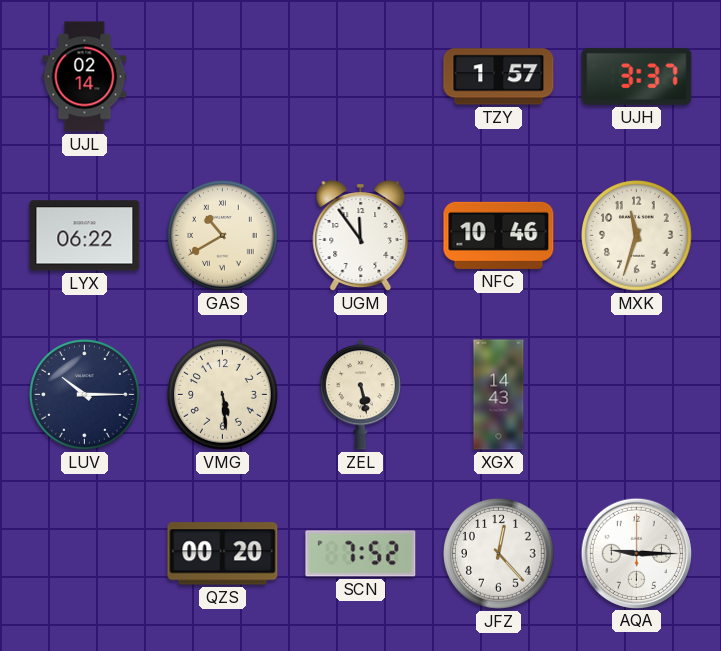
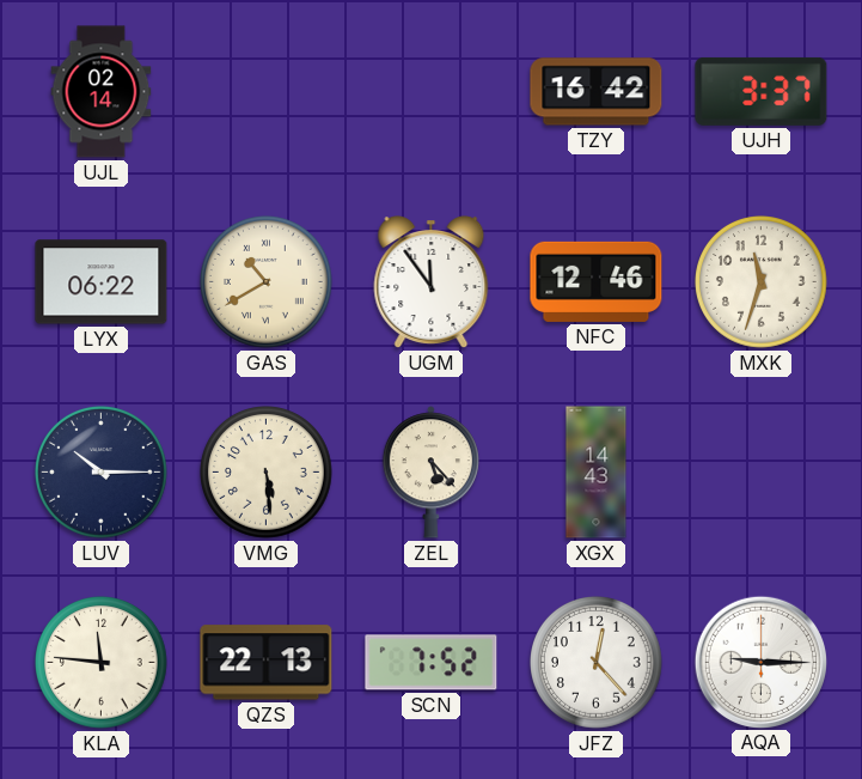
TZY: 1:57 -> 16:42
NFC: 10:46 -> 12:46
ZEL: 5:28 -> 5:23
KLA: none -> 11:46
QZS: 00:20 -> 22:13
